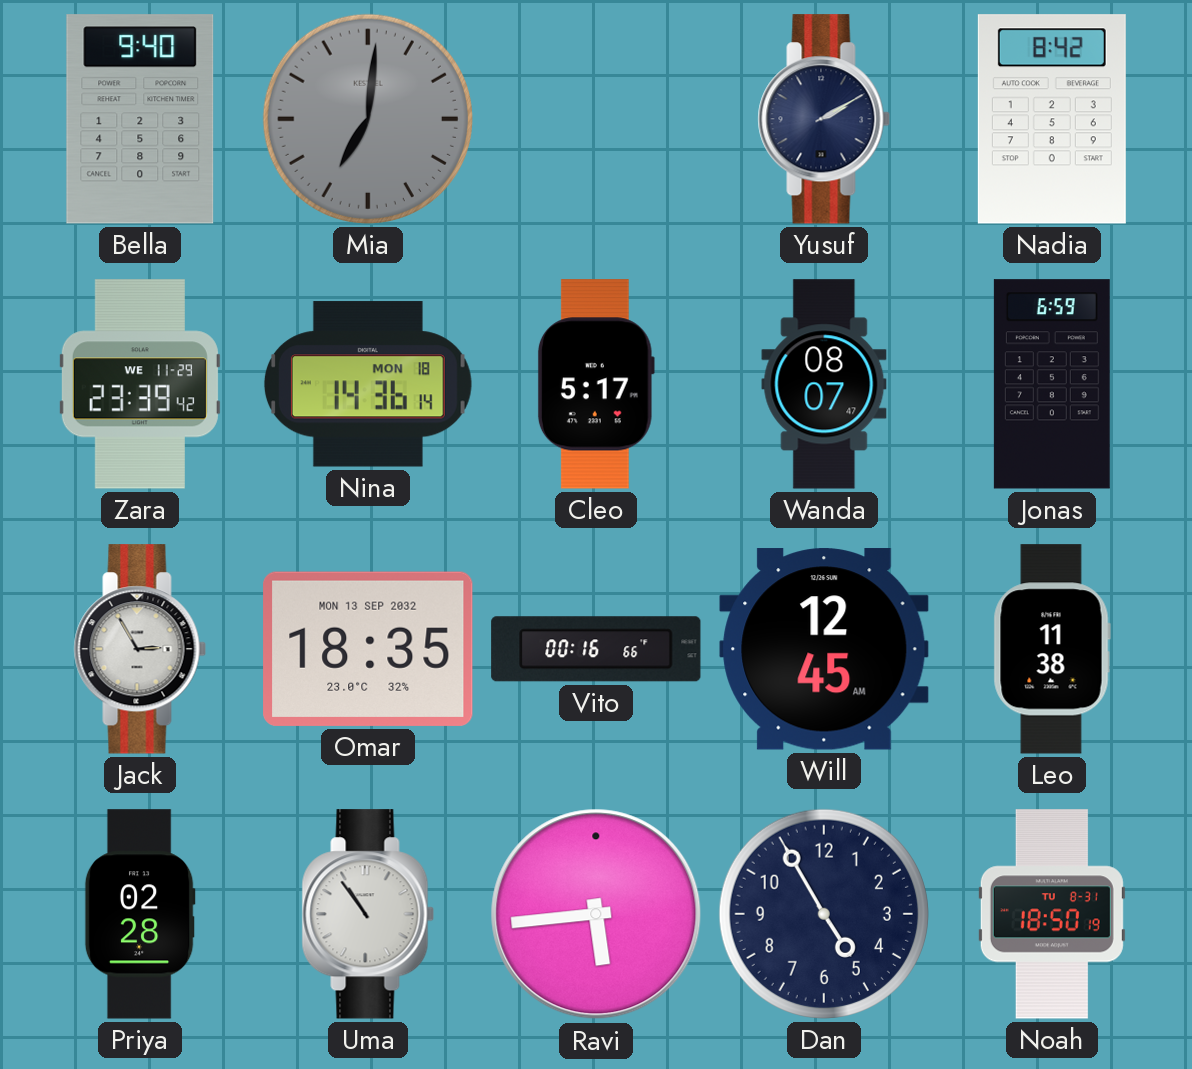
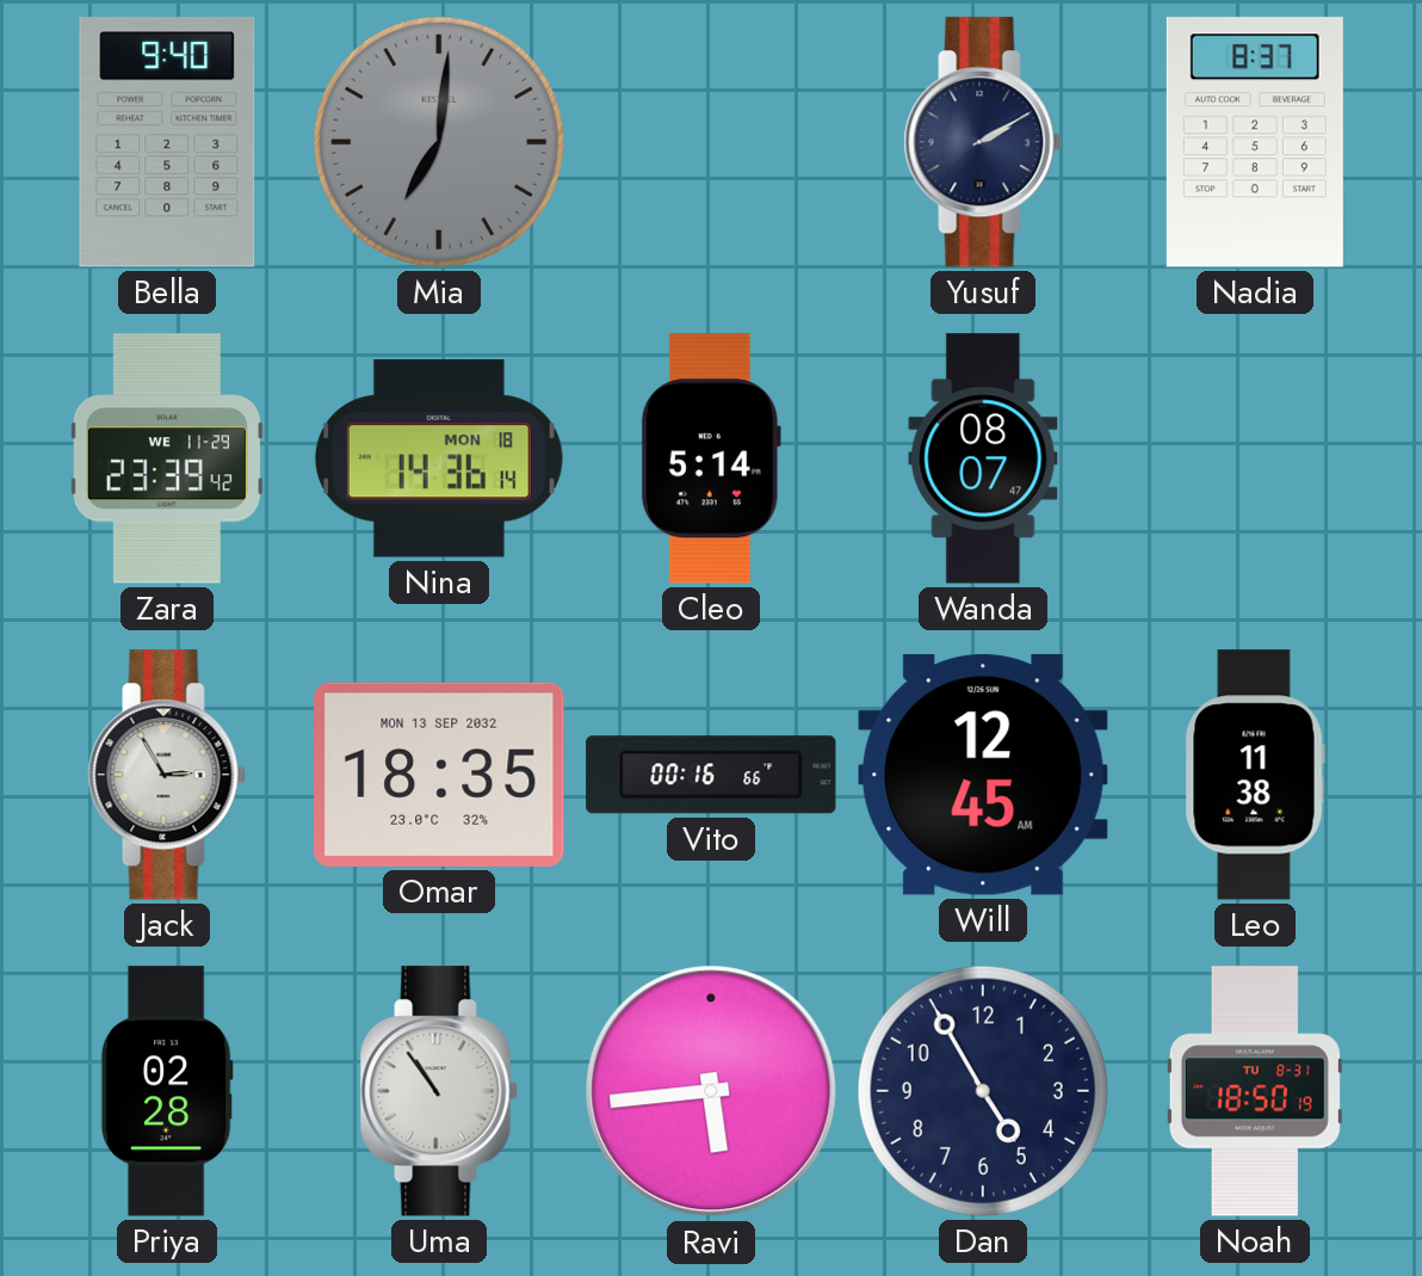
Nadia: 8:42 -> 8:37
Cleo: 5:17 -> 5:14
Jonas: 6:59 -> none
